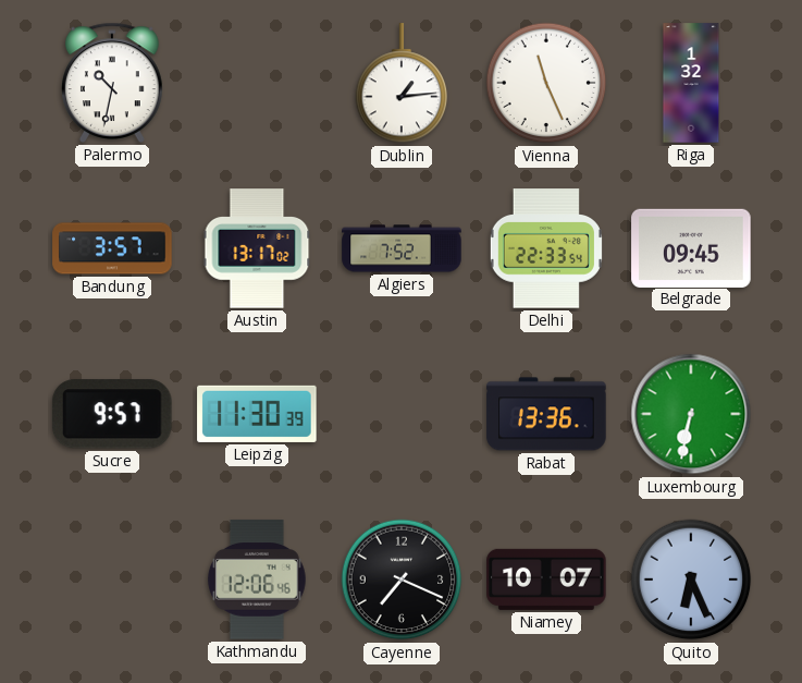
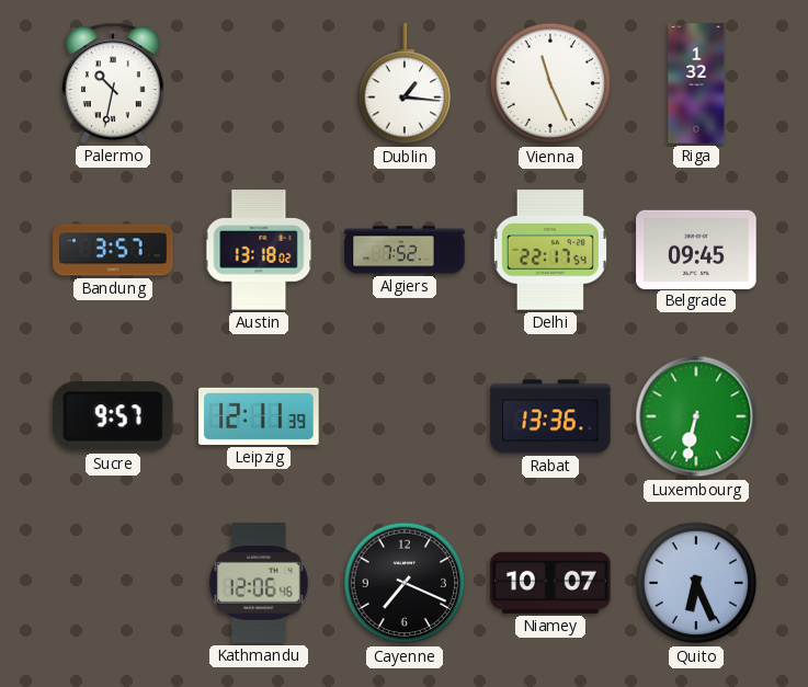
Dublin: 1:14 -> 1:16
Austin: 13:17 -> 13:18
Delhi: 22:33 -> 22:17
Leipzig: 11:30 -> 12:11
